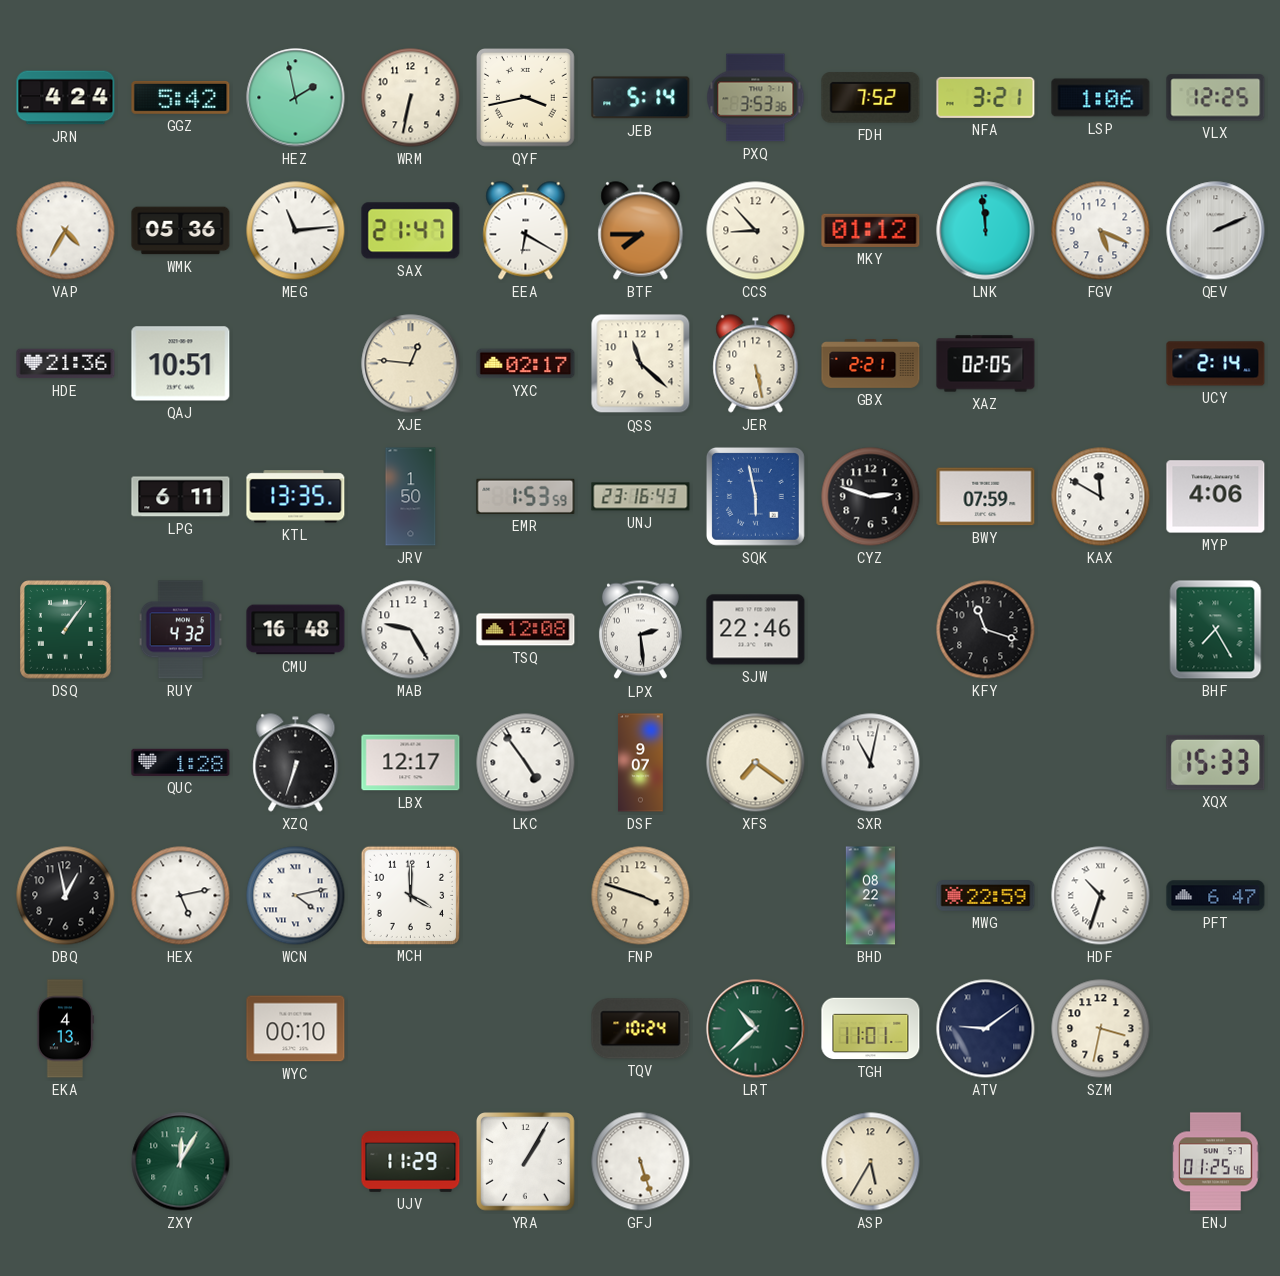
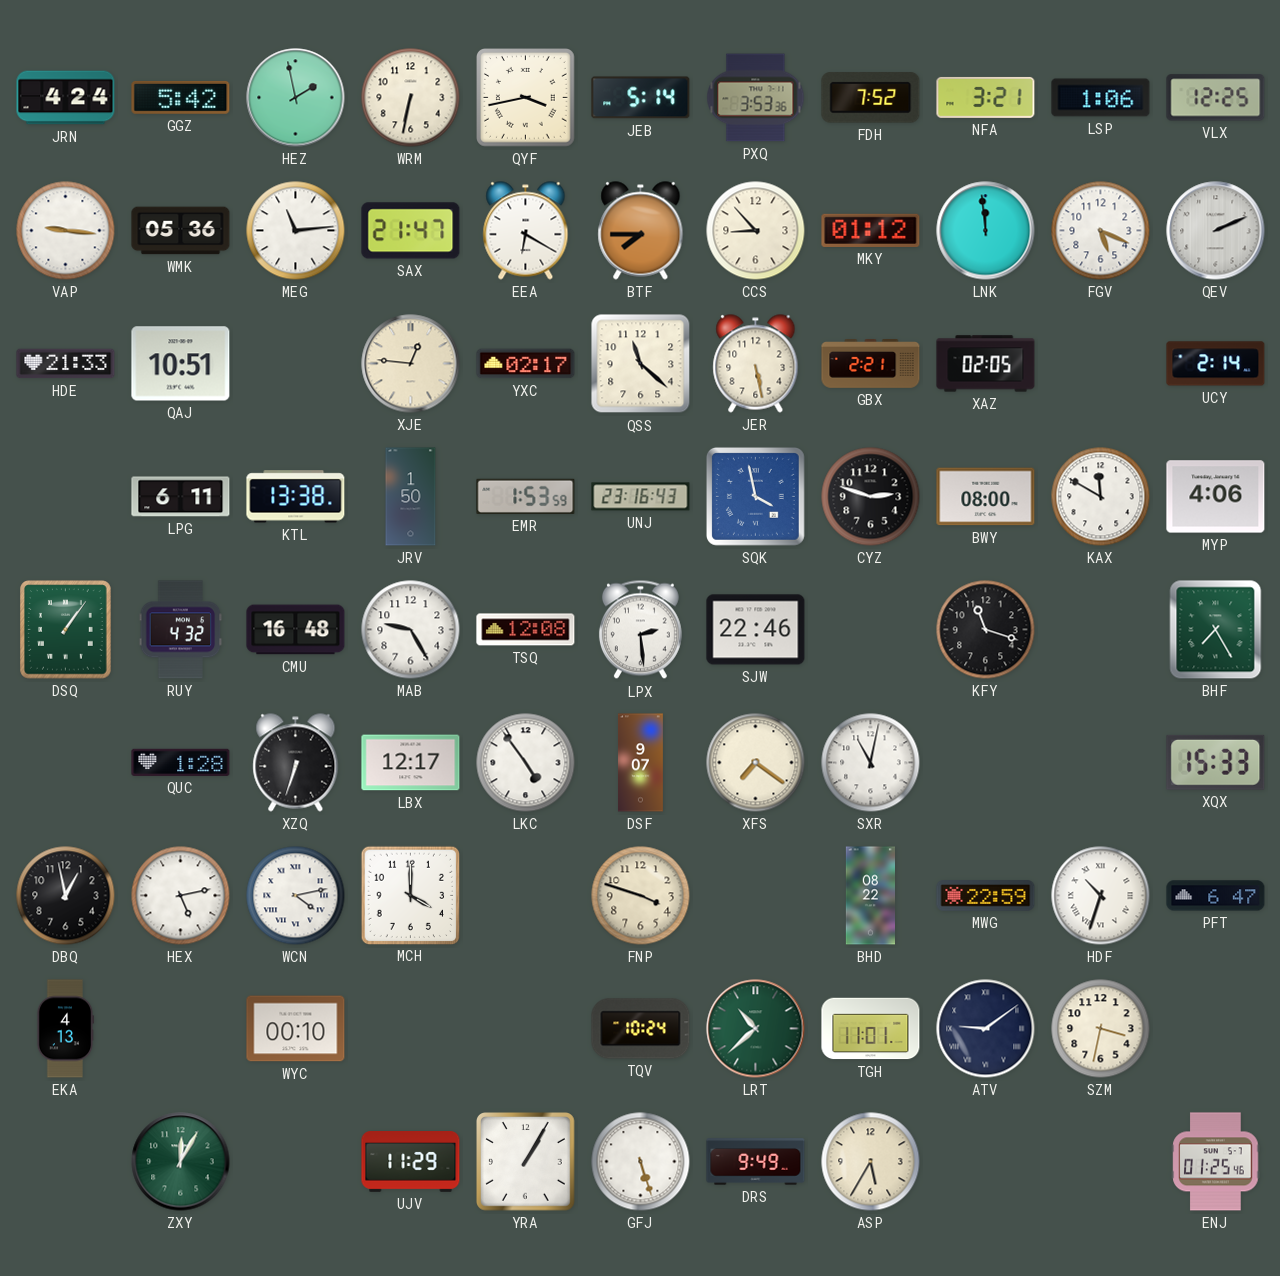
VAP: 4:35 -> 9:16
HDE: 21:36 -> 21:33
KTL: 13:35 -> 13:38
SQK: 5:58 -> 3:58
BWY: 07:59 -> 08:00
DRS: none -> 9:49
